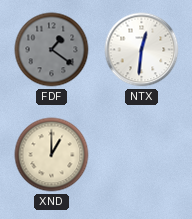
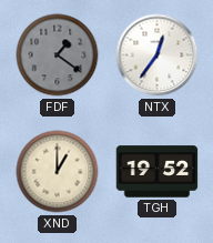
NTX: 12:31 -> 12:36
TGH: none -> 19:52
